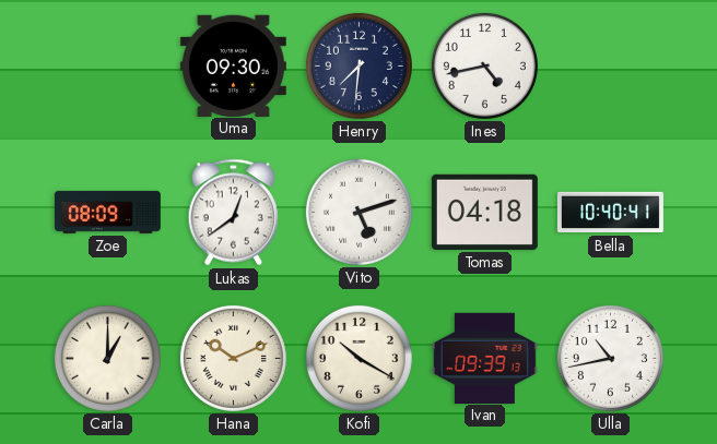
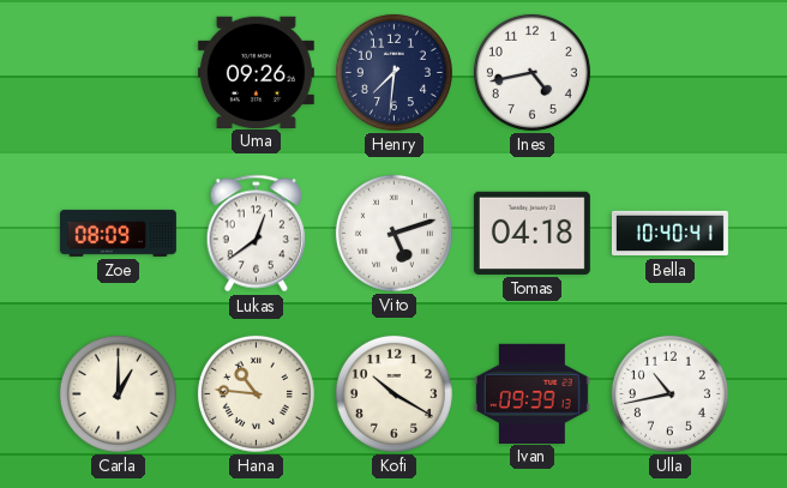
Uma: 09:30 -> 09:26
Hana: 10:11 -> 10:46
